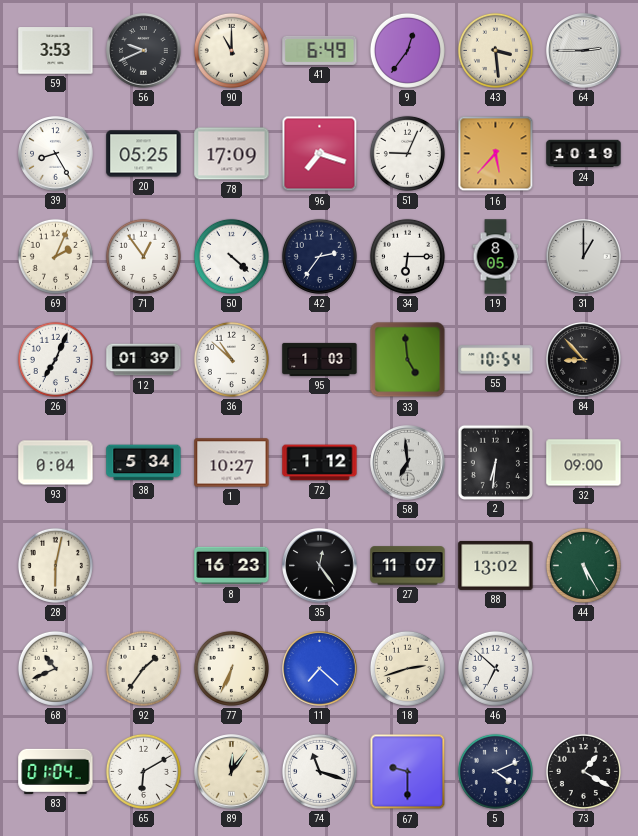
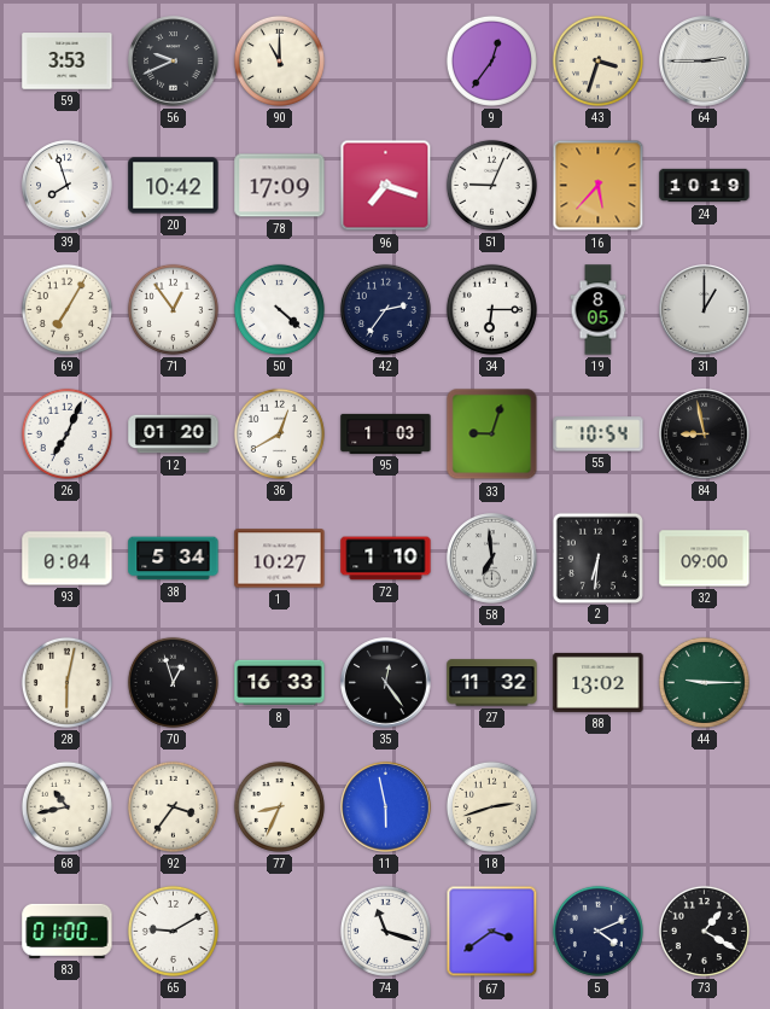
41: 6:49 -> none
43: 3:29 -> 3:33
39: 8:25 -> 7:57
20: 05:25 -> 10:42
69: 2:04 -> 7:05
12: 01:39 -> 01:20
36: 10:52 -> 12:40
33: 4:59 -> 9:03
84: 8:53 -> 8:58
72: 1:12 -> 1:10
70: none -> 12:57
8: 16:23 -> 16:33
27: 11:07 -> 11:32
44: 5:25 -> 9:15
68: 10:41 -> 10:43
92: 1:36 -> 3:36
77: 6:34 -> 8:34
11: 7:22 -> 5:58
46: 6:52 -> none
83: 01:04 -> 01:00
65: 6:10 -> 9:10
89: 12:06 -> none
67: 9:30 -> 3:39
